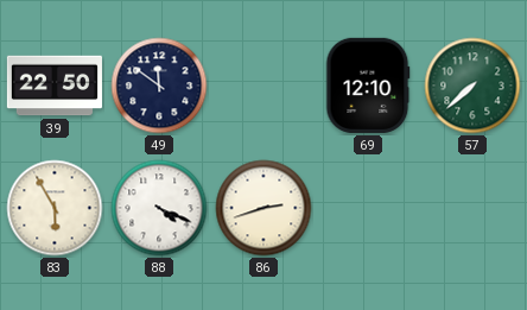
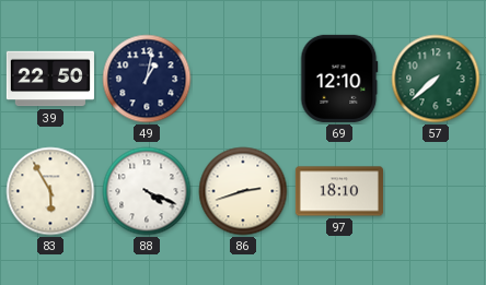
49: 11:51 -> 1:02
97: none -> 18:10
